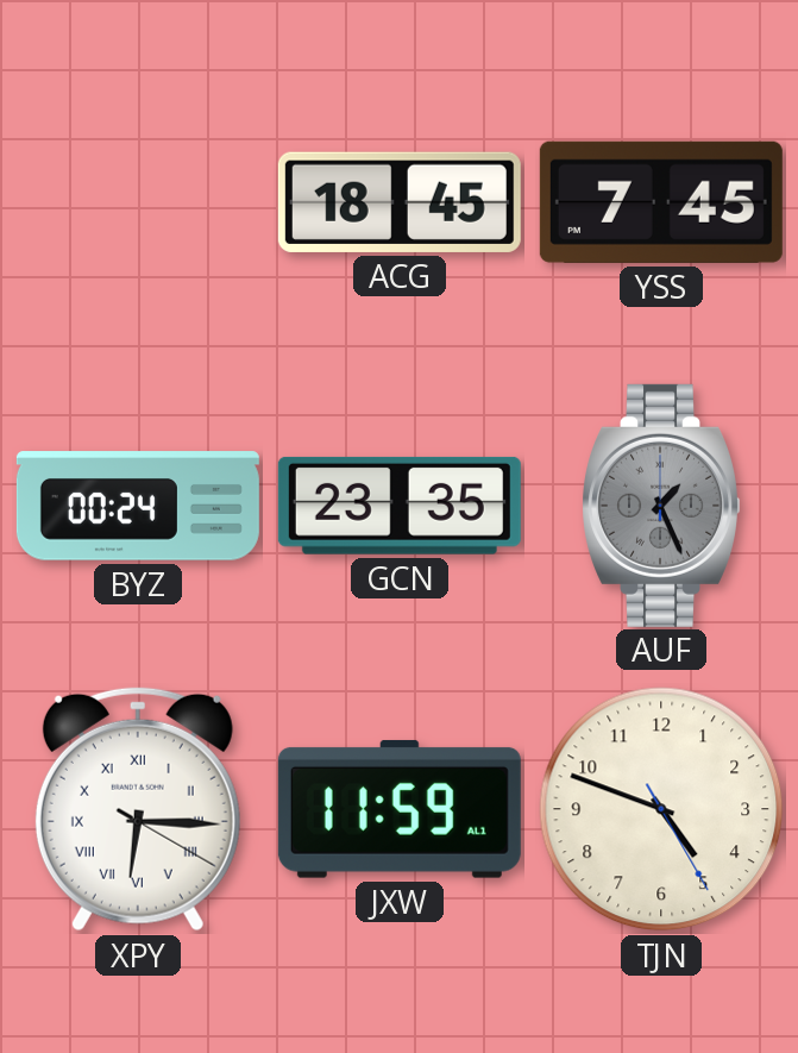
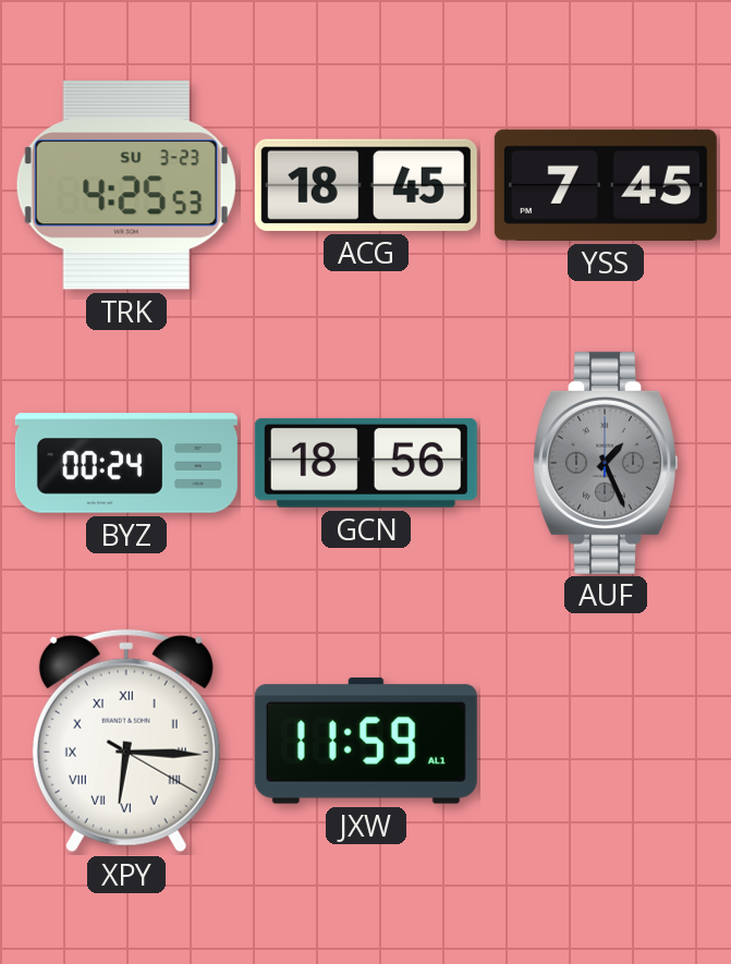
TRK: none -> 4:25
GCN: 23:35 -> 18:56
TJN: 4:48 -> none
